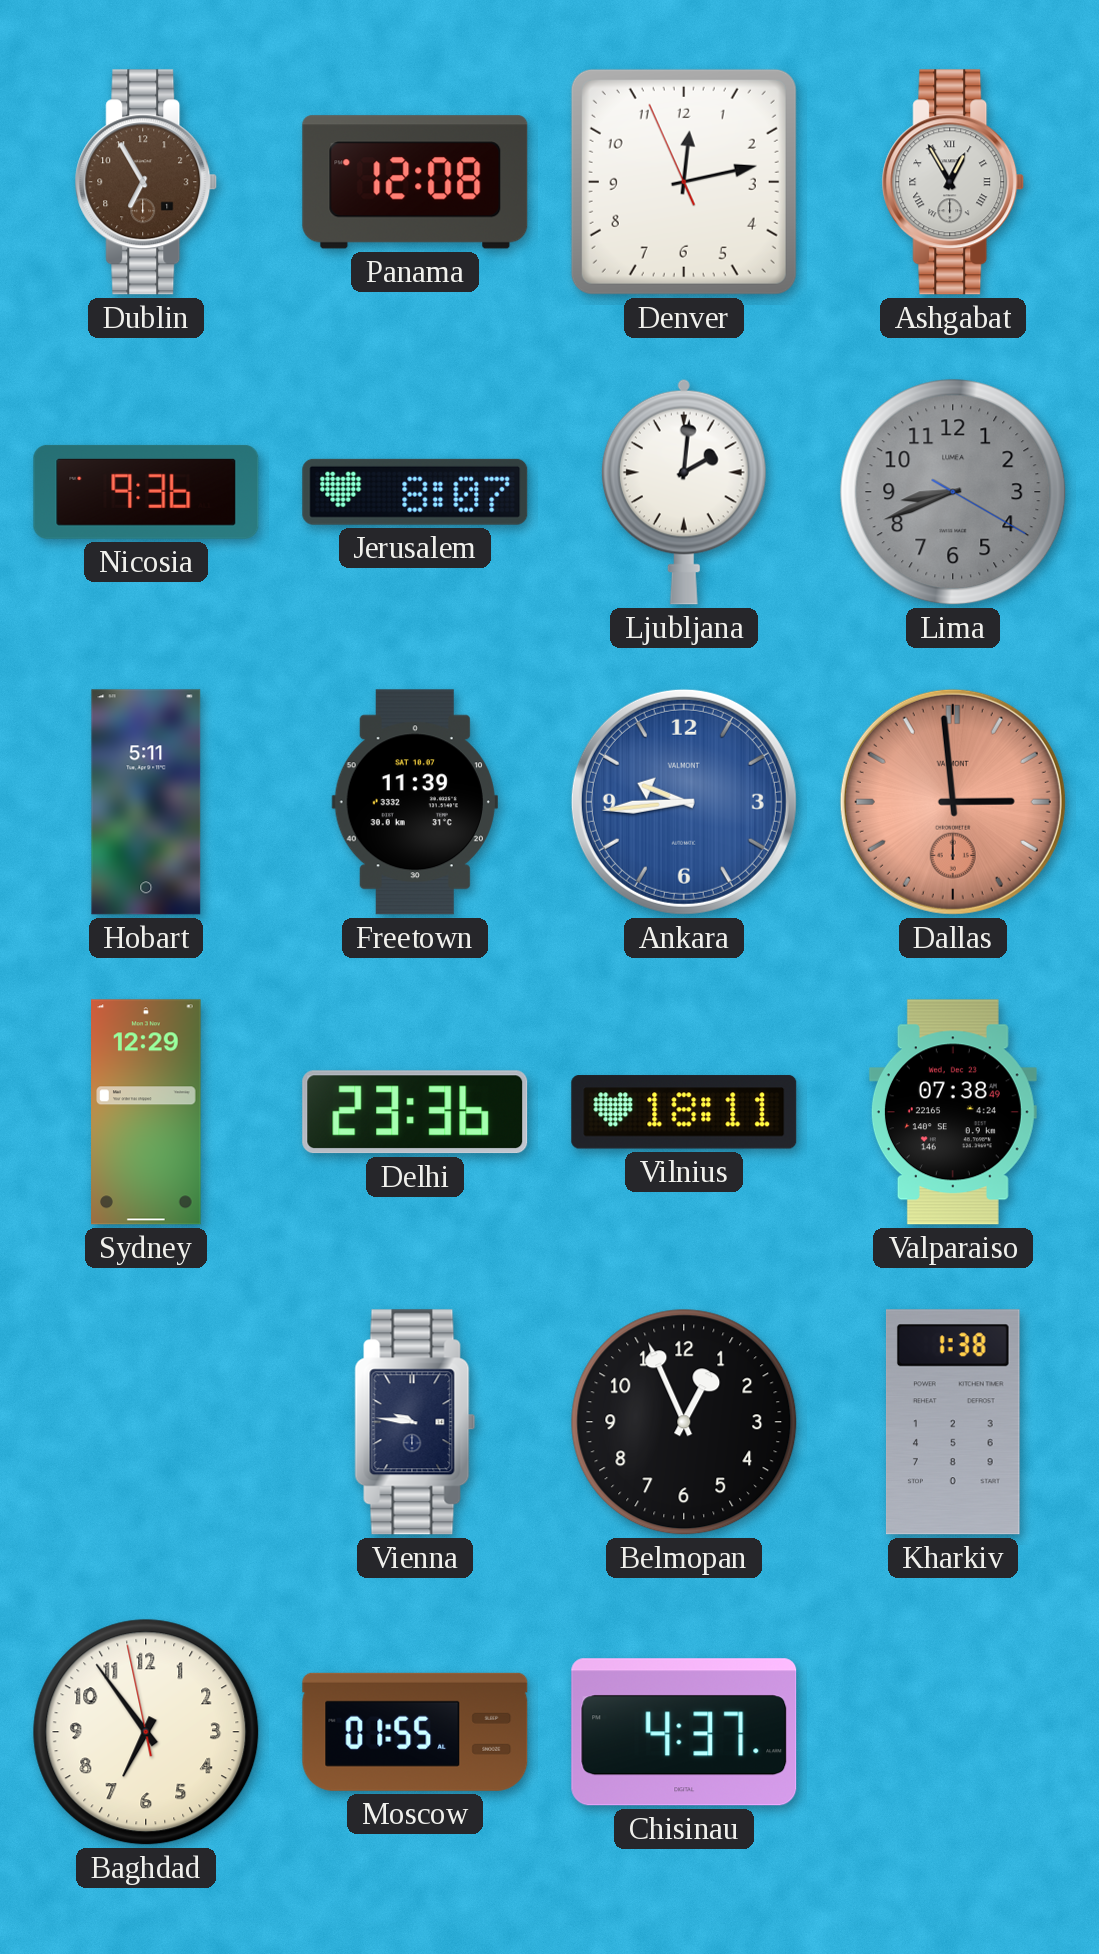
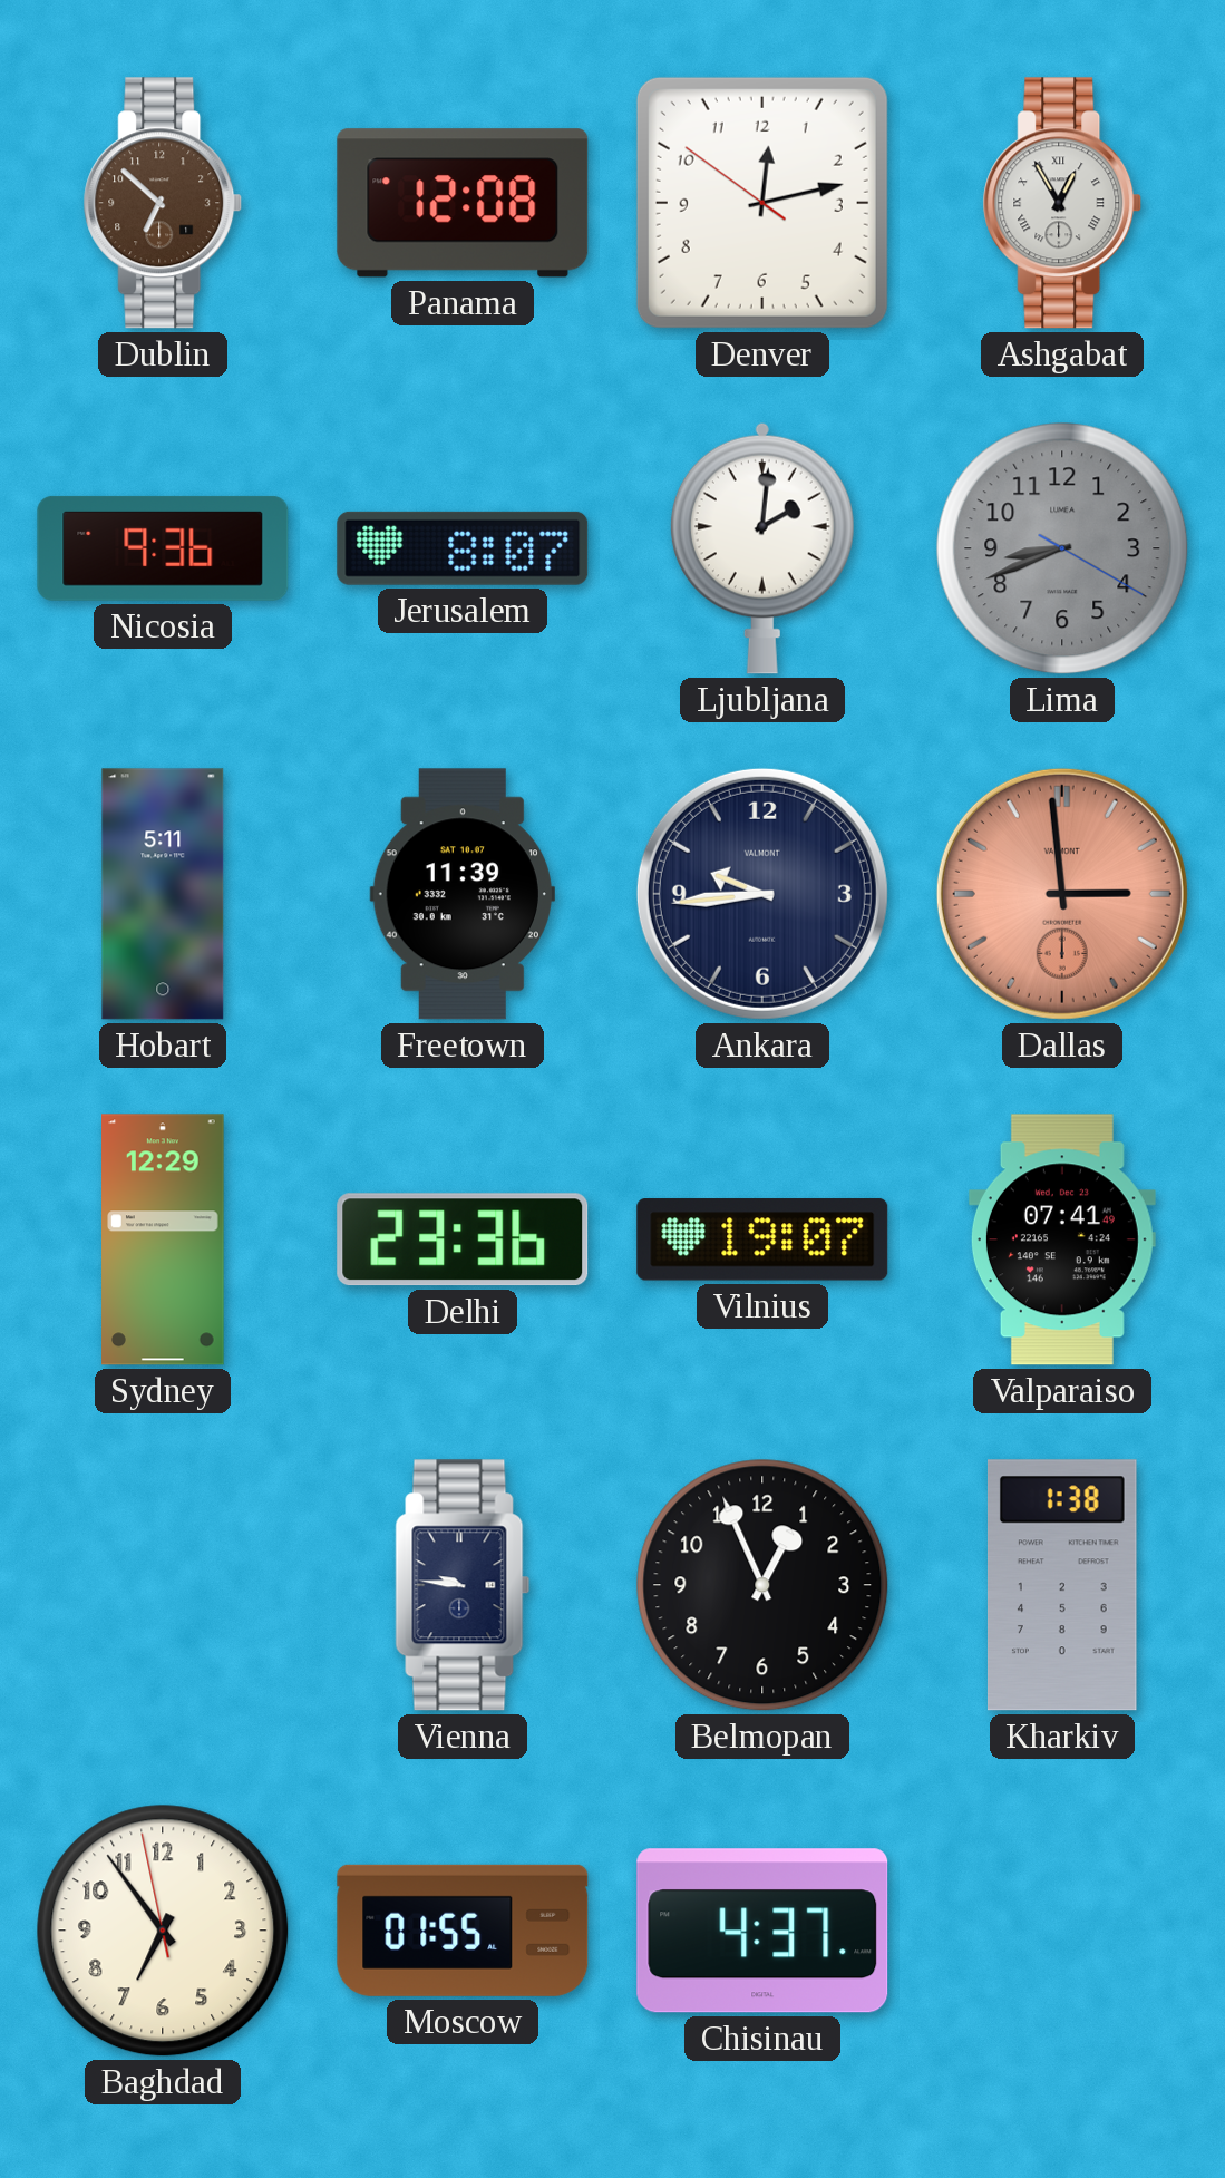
Dublin: 6:55 -> 6:52
Denver: 12:12:56 -> 12:12:51
Ankara dial: blue -> navy
Vilnius: 18:11 -> 19:07
Valparaiso: 07:38 -> 07:41
